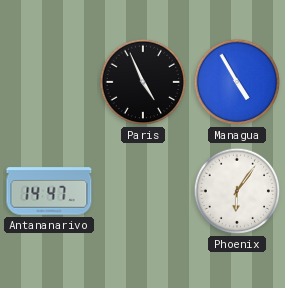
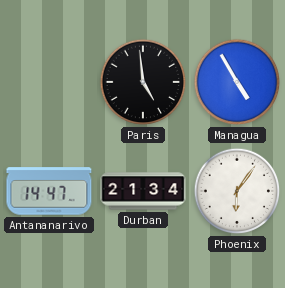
Paris: 4:56 -> 4:59
Durban: none -> 21:34
